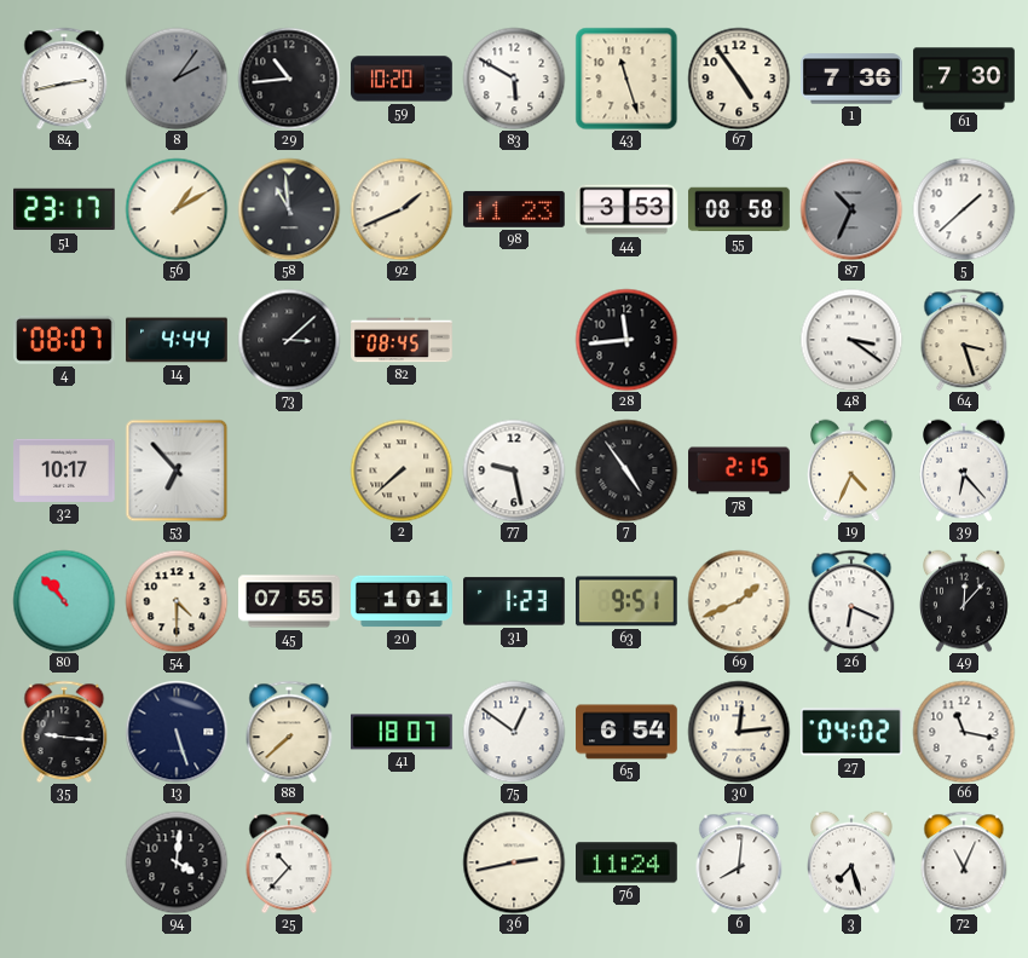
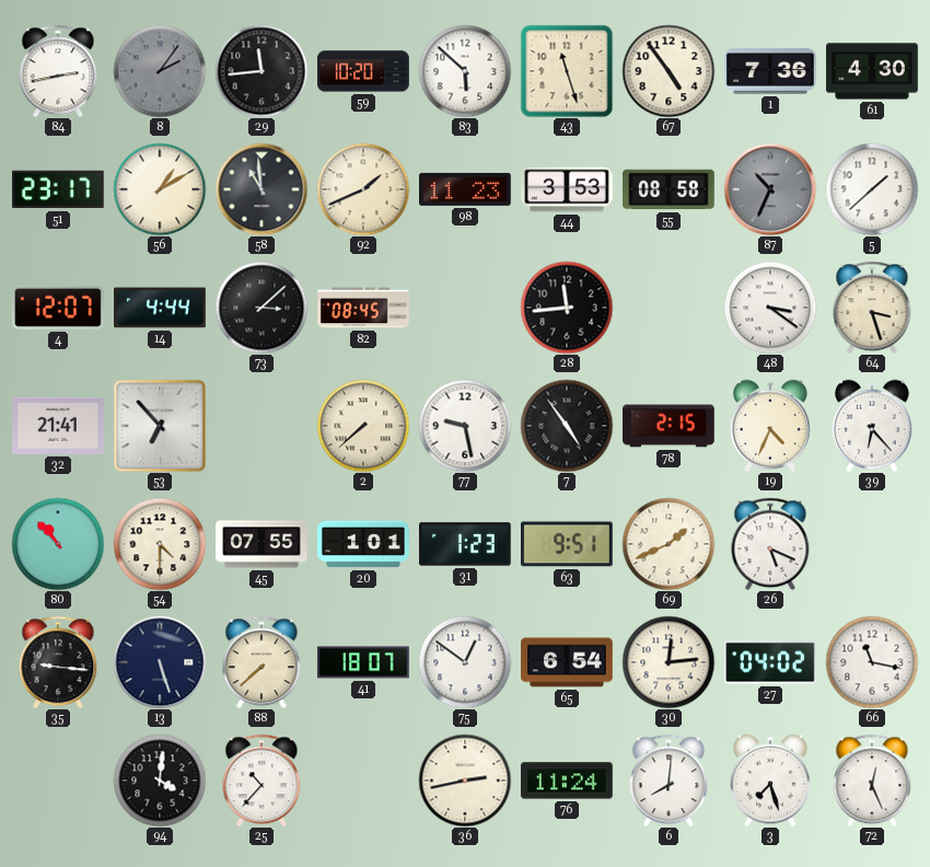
29: 10:44 -> 11:44
83: 5:50 -> 5:52
61: 7:30 -> 4:30
4: 08:07 -> 12:07
32: 10:17 -> 21:41
26: 6:19 -> 5:19
49: 12:07 -> none
72: 11:04 -> 12:26
